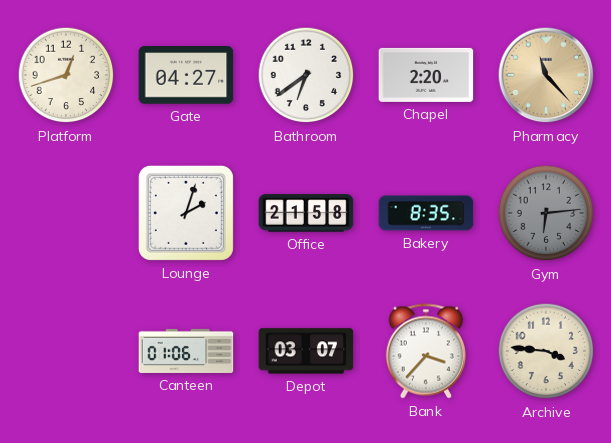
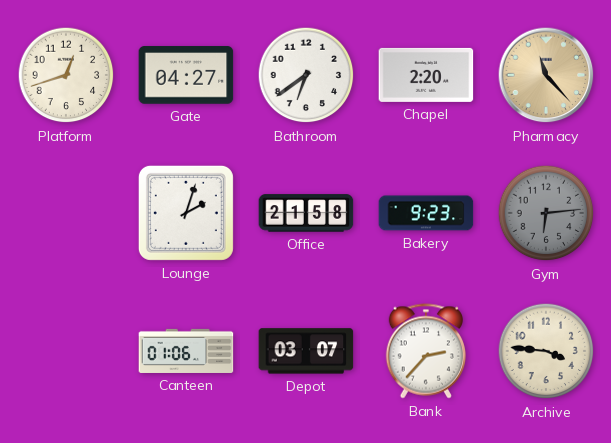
Bakery: 8:35 -> 9:23
Bank: 3:37 -> 2:37
